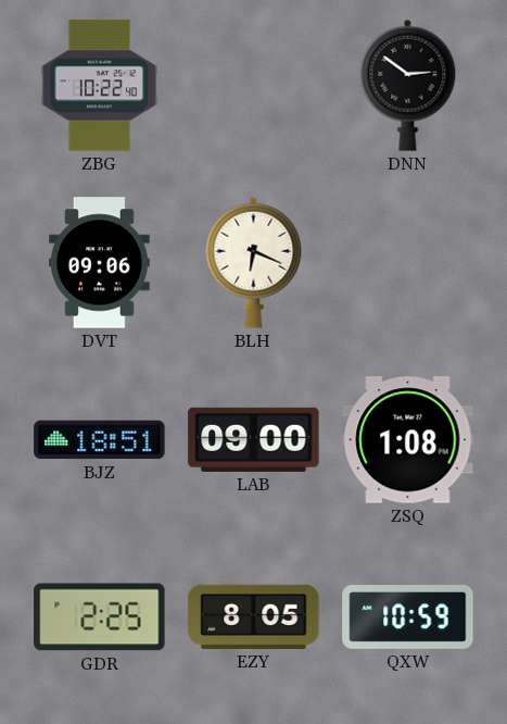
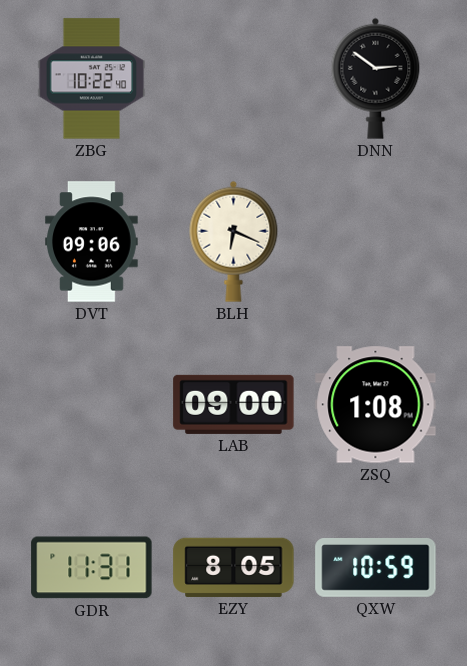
BJZ: 18:51 -> none
GDR: 2:25 -> 11:31
